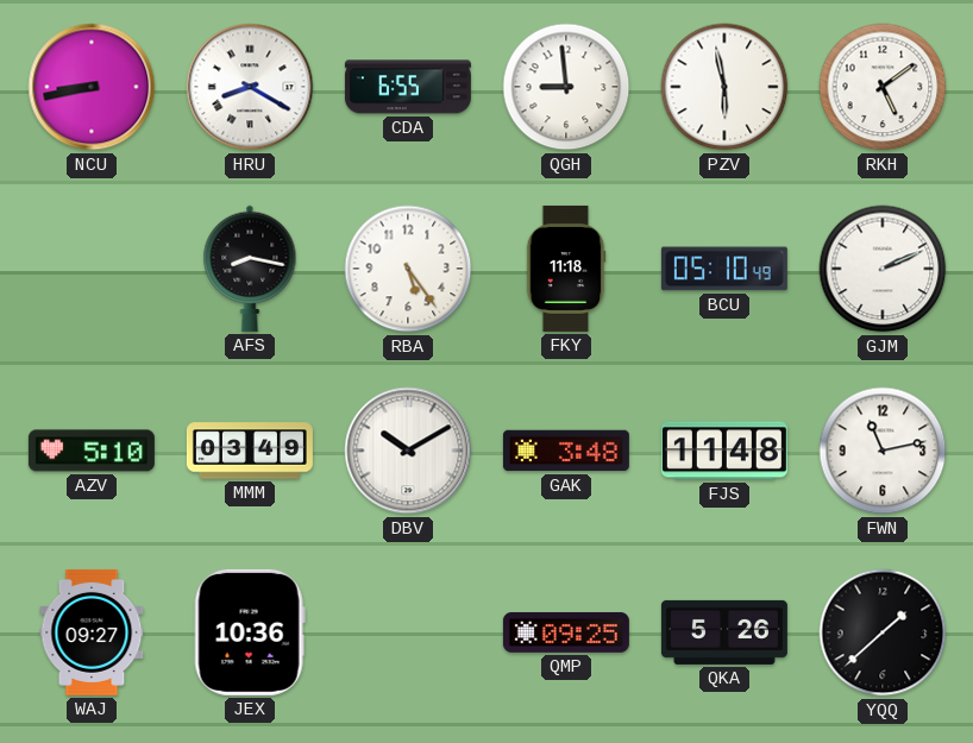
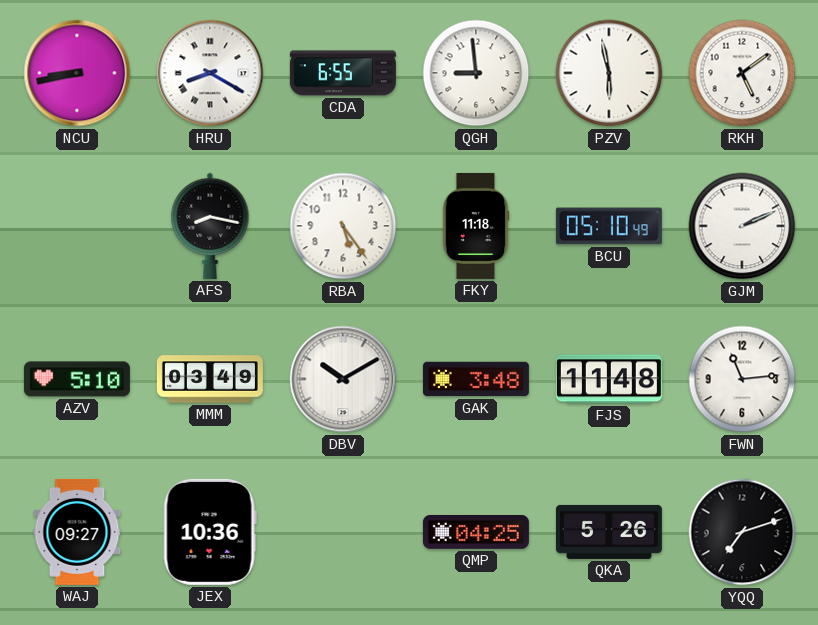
FWN: 11:13 -> 11:14
QMP: 09:25 -> 04:25
YQQ: 1:38 -> 7:12
